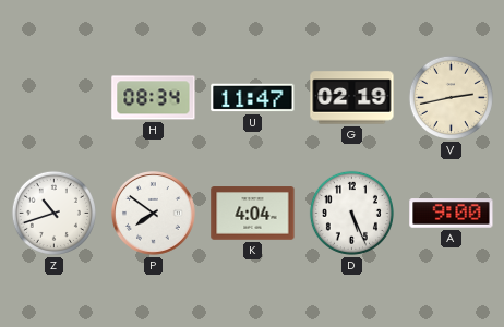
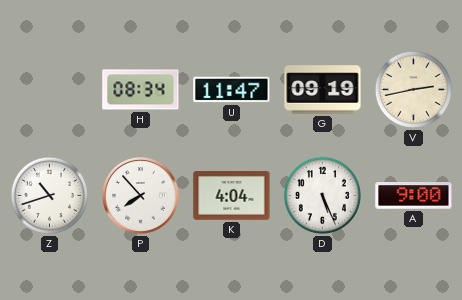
G: 02:19 -> 09:19
P: 7:51 -> 7:53
